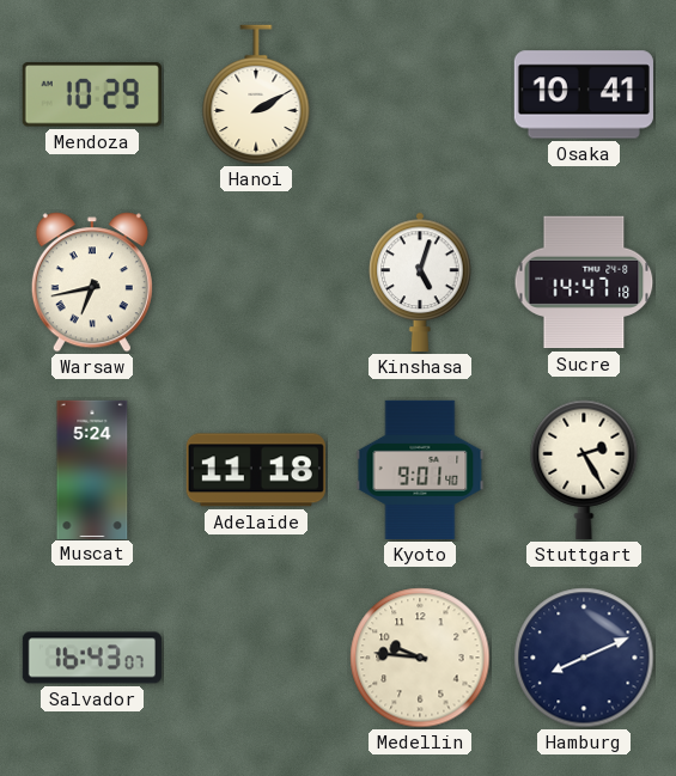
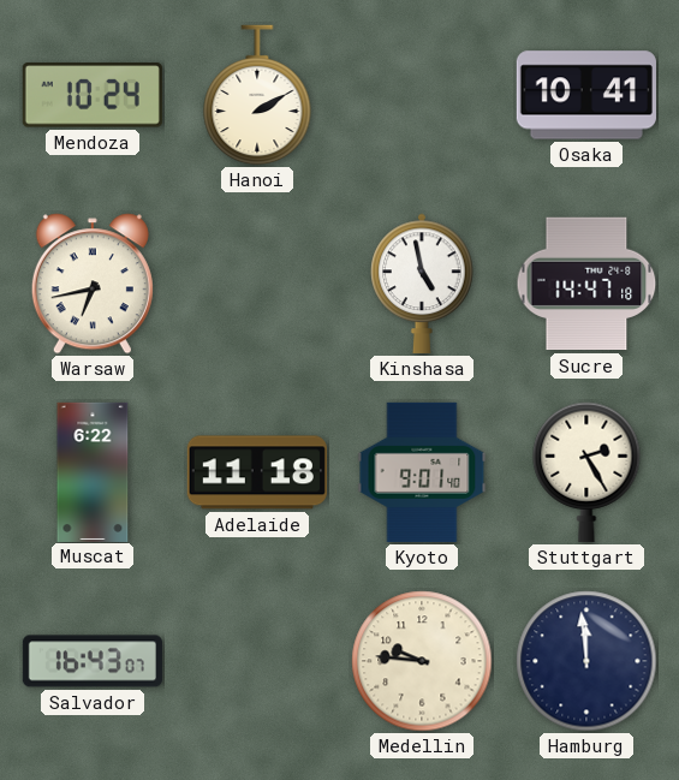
Mendoza: 10:29 -> 10:24
Kinshasa: 5:03 -> 4:58
Muscat: 5:24 -> 6:22
Hamburg: 8:11 -> 11:59
